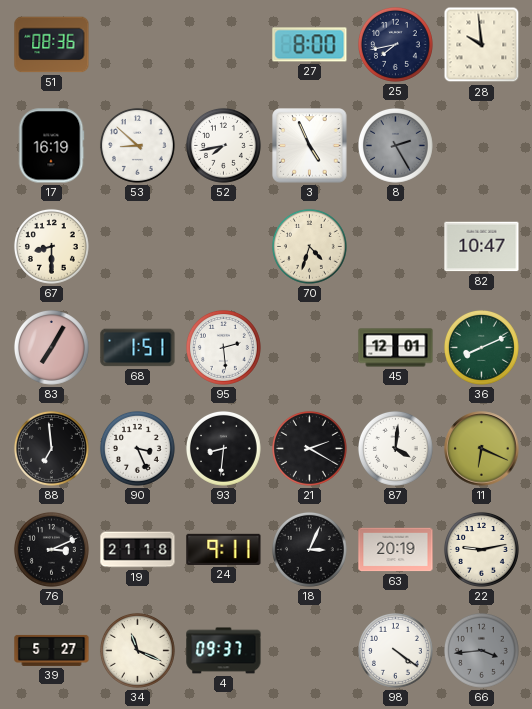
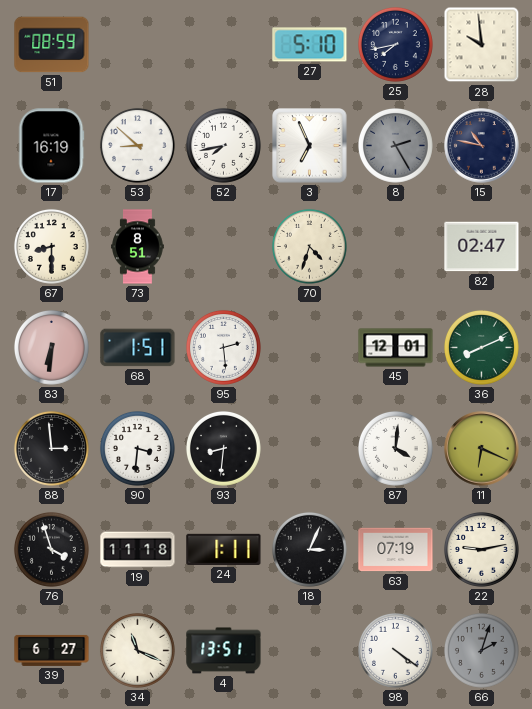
51: 08:36 -> 08:59
27: 8:00 -> 5:10
3: 4:56 -> 6:56
15: none -> 10:47
73: none -> 8:51
82: 10:47 -> 02:47
83: 7:05 -> 6:31
88: 6:59 -> 2:59
90: 3:26 -> 3:31
21: 2:20 -> none
76: 3:11 -> 3:57
19: 21:18 -> 11:18
24: 9:11 -> 1:11
63: 20:19 -> 07:19
39: 5:27 -> 6:27
4: 09:37 -> 13:51
66: 3:44 -> 2:03
